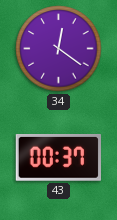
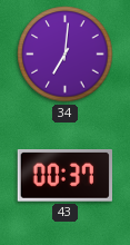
34: 12:21 -> 7:01
